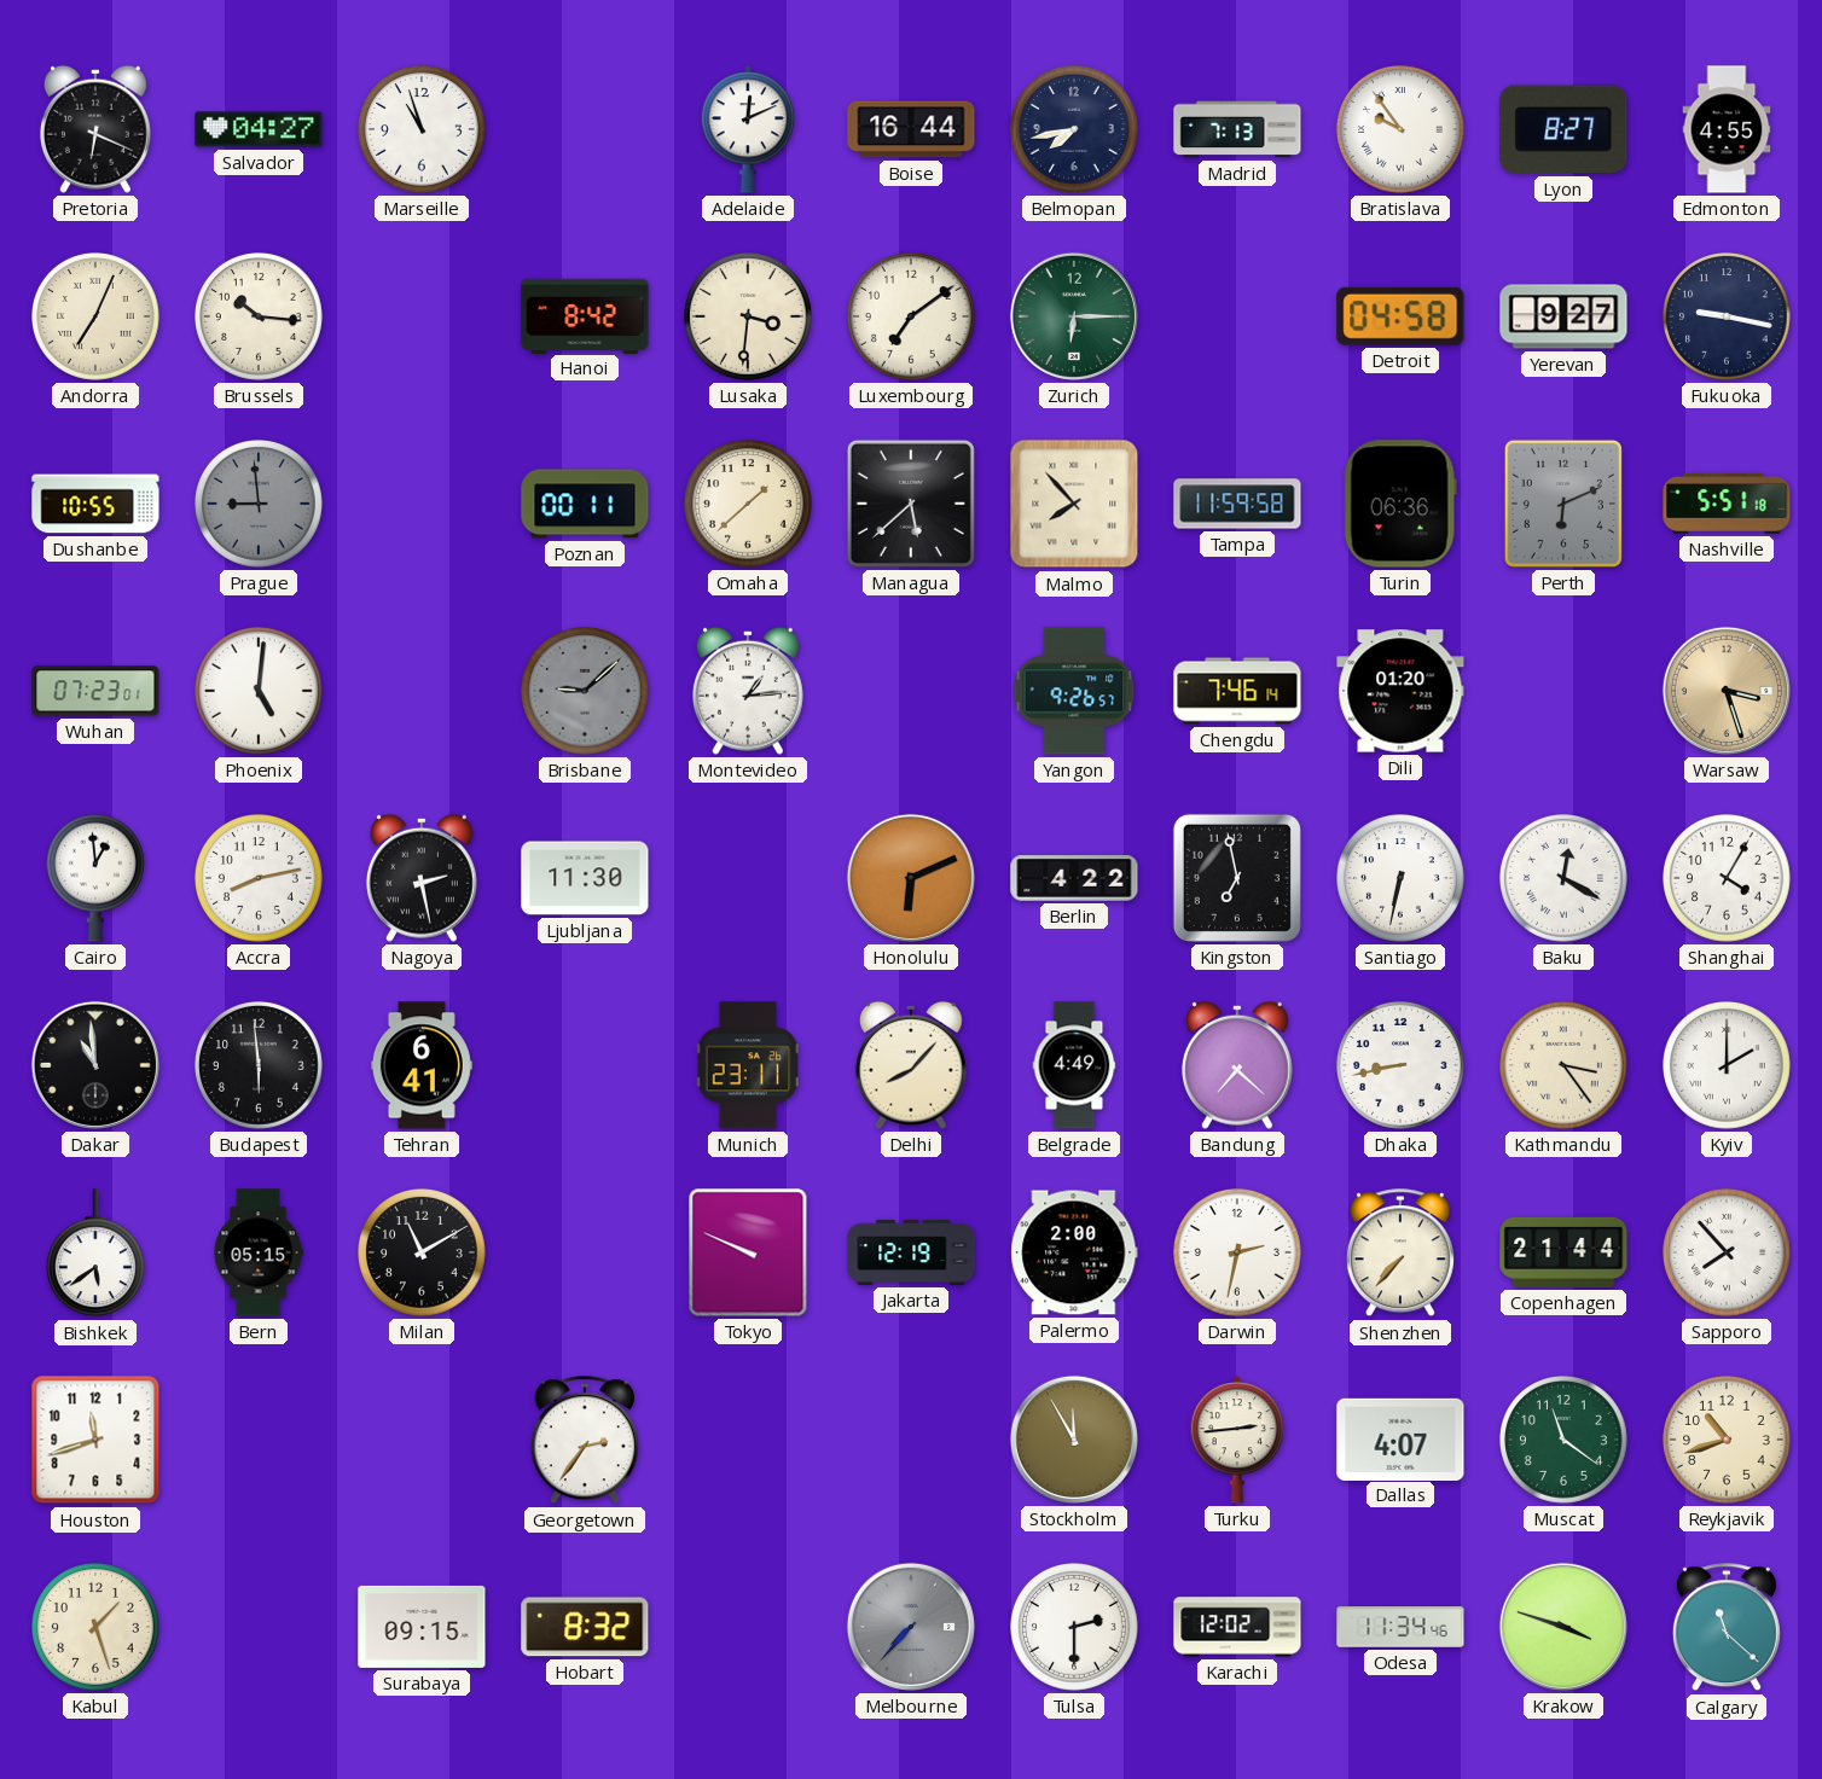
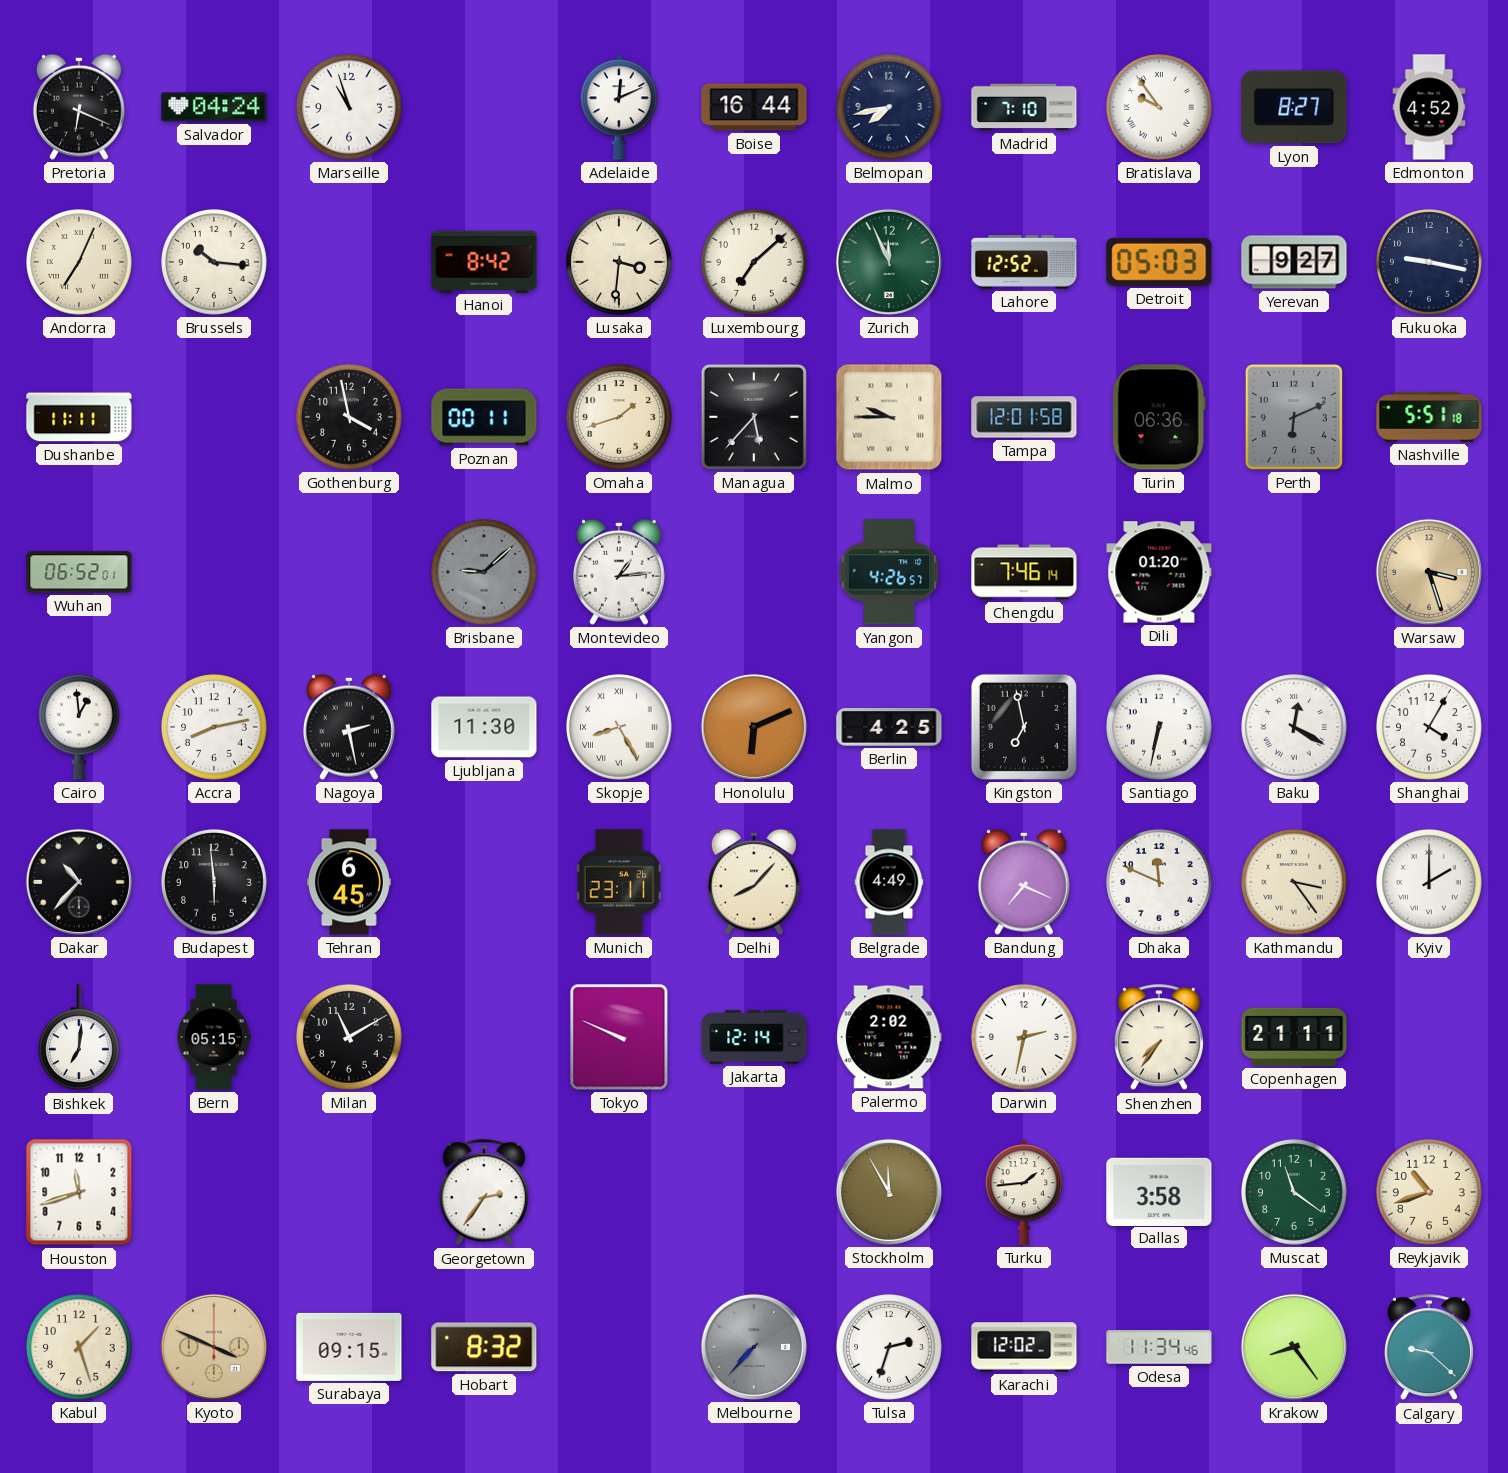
Salvador: 04:27 -> 04:24
Madrid: 7:13 -> 7:10
Edmonton: 4:55 -> 4:52
Luxembourg: 7:09 -> 7:08
Zurich: 6:15 -> 11:56
Lahore: none -> 12:52
Detroit: 04:58 -> 05:03
Dushanbe: 10:55 -> 11:11
Prague: 8:59 -> none
Gothenburg: none -> 3:58
Omaha: 1:38 -> 1:42
Managua: 5:38 -> 5:37
Malmo: 7:53 -> 9:45
Tampa: 11:59 -> 12:01
Wuhan: 07:23 -> 06:52
Phoenix: 5:01 -> none
Yangon: 9:26 -> 4:26
Skopje: none -> 8:25
Berlin: 4:22 -> 4:25
Dakar: 10:59 -> 10:37
Tehran: 6:41 -> 6:45
Bandung: 7:22 -> 7:19
Dhaka: 8:43 -> 11:49
Bishkek: 5:39 -> 7:01
Jakarta: 12:19 -> 12:14
Palermo: 2:00 -> 2:02
Shenzhen: 7:37 -> 7:36
Copenhagen: 21:44 -> 21:11
Sapporo: 7:53 -> none
Turku: 2:44 -> 1:44
Dallas: 4:07 -> 3:58
Kyoto: none -> 3:49
Tulsa: 2:30 -> 2:33
Krakow: 3:48 -> 8:24
Calgary: 11:22 -> 9:22
